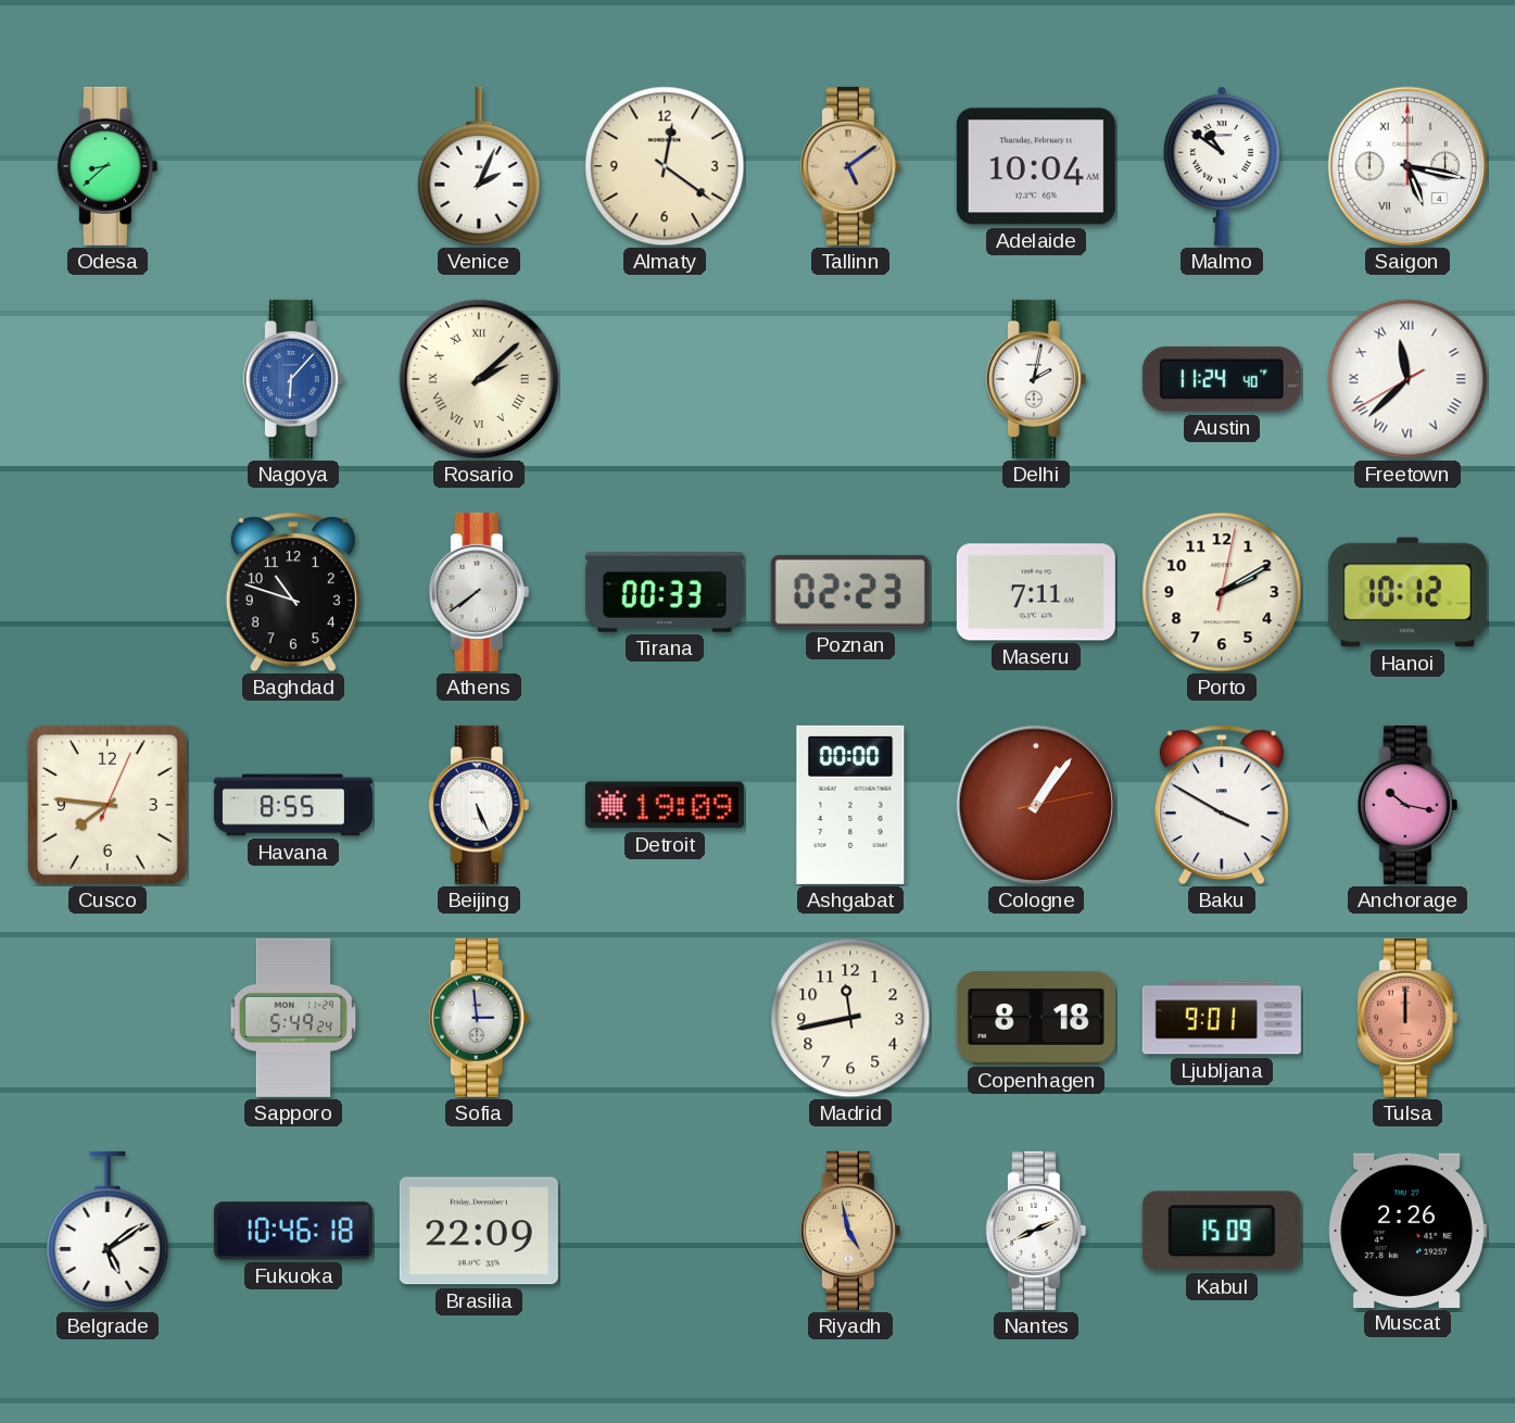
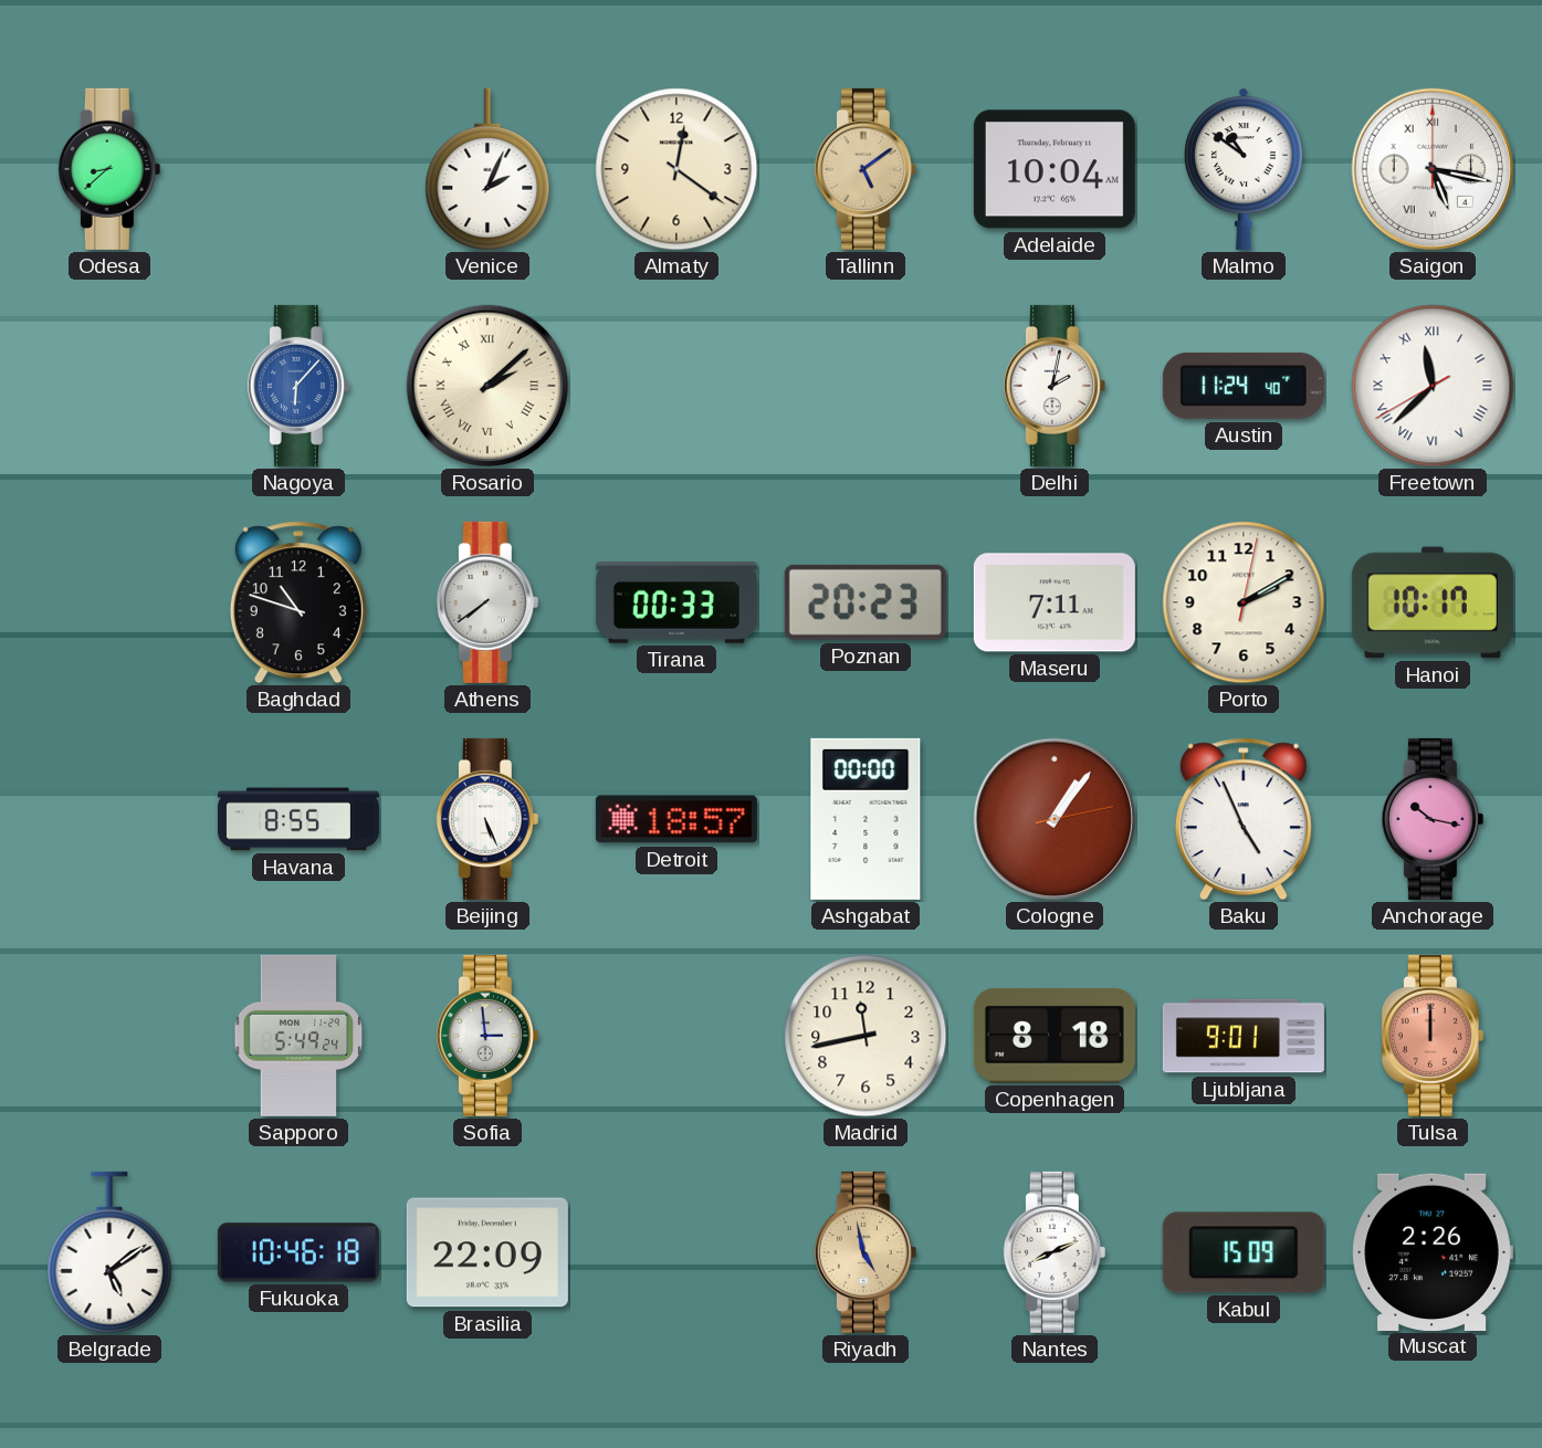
Poznan: 02:23 -> 20:23
Hanoi: 10:12 -> 10:17
Cusco: 7:46 -> none
Detroit: 19:09 -> 18:57
Baku: 3:50 -> 4:56
